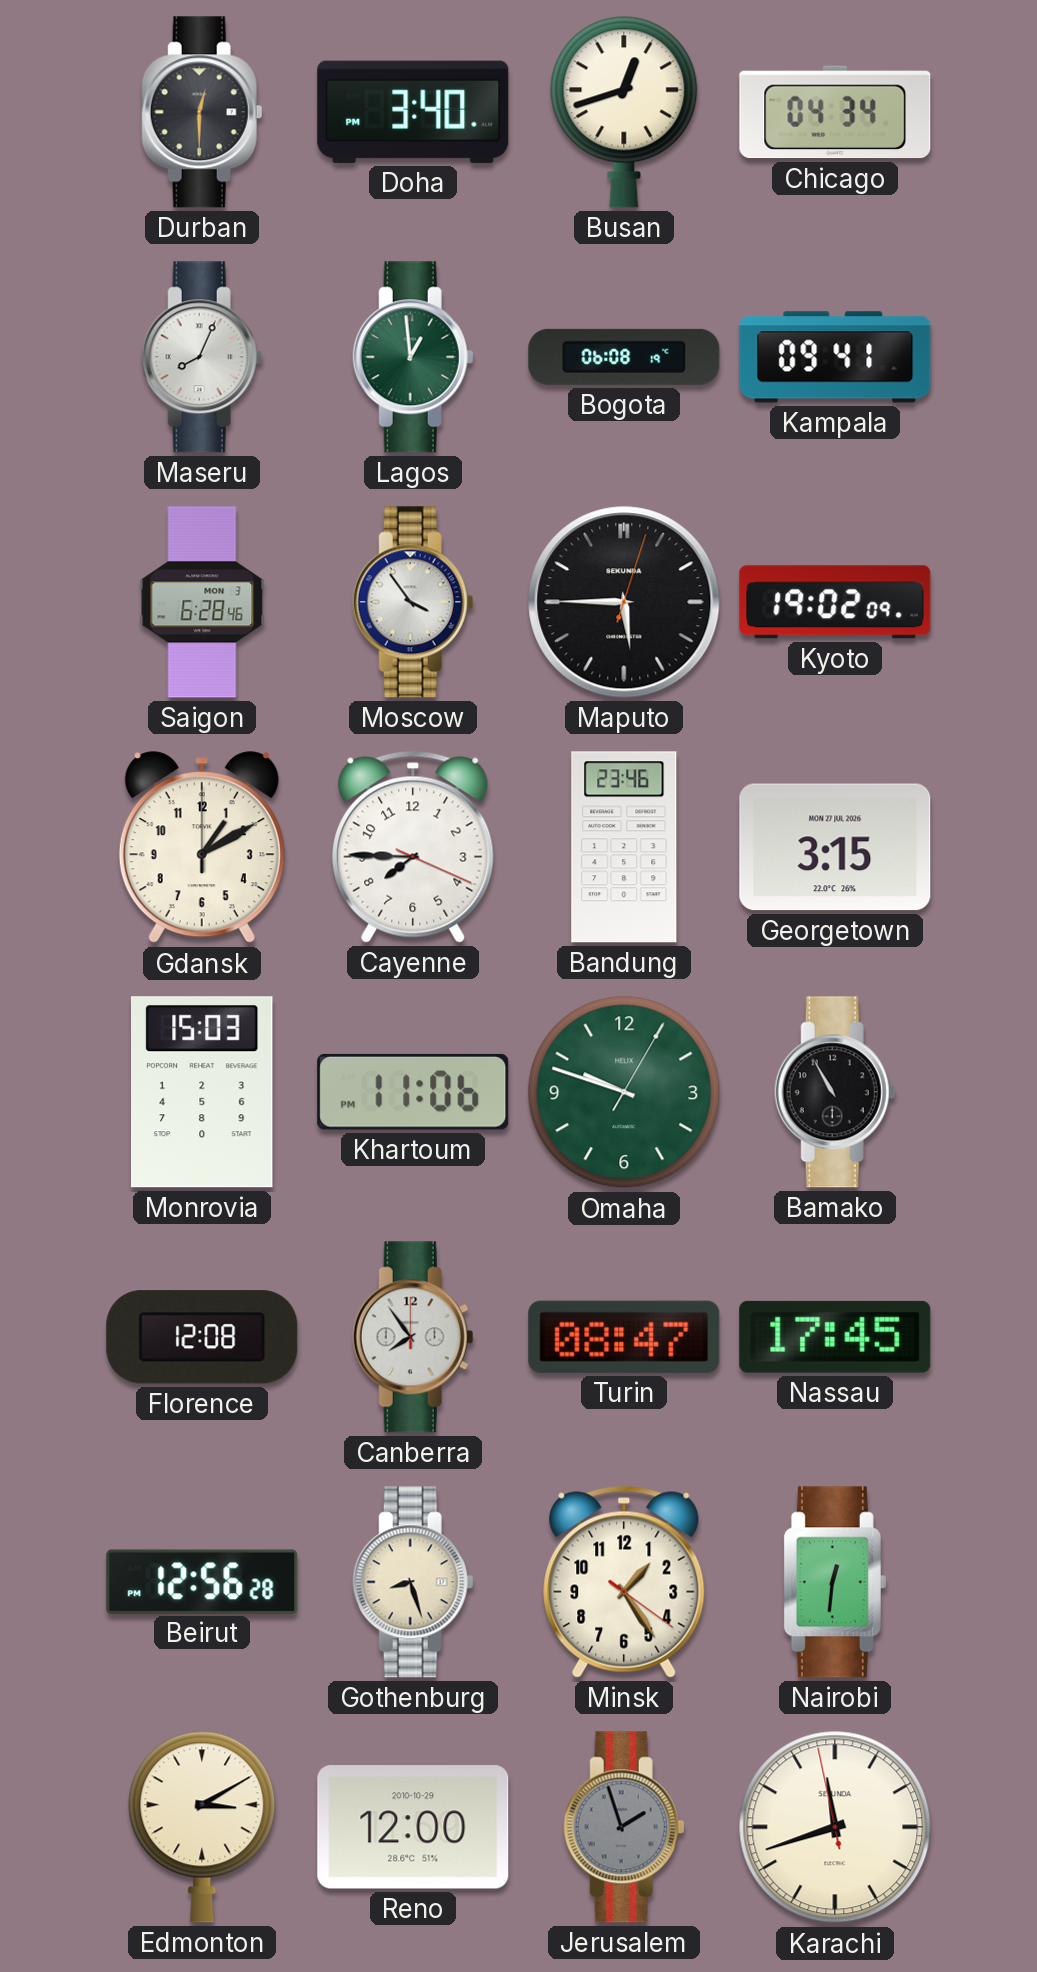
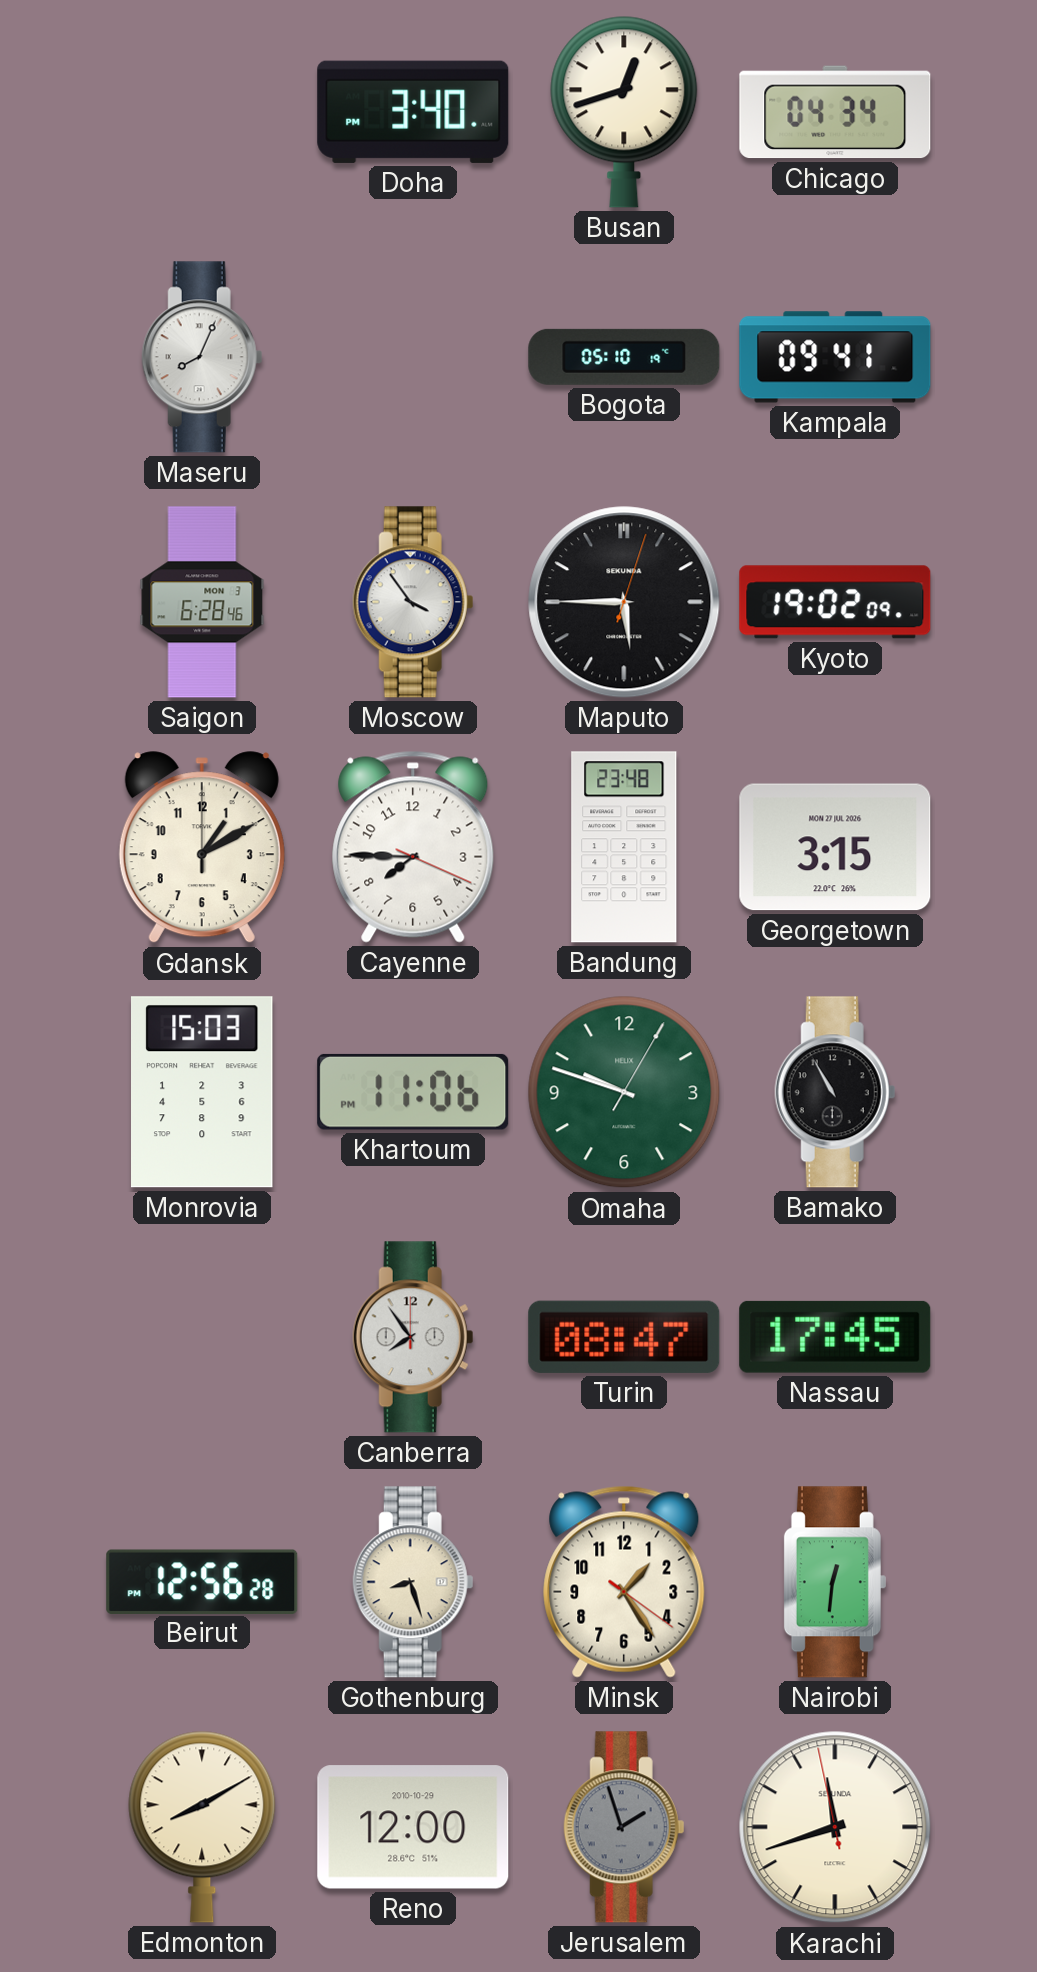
Durban: 12:30 -> none
Lagos: 12:59 -> none
Bogota: 06:08 -> 05:10
Bandung: 23:46 -> 23:48
Florence: 12:08 -> none
Edmonton: 3:10 -> 8:10
